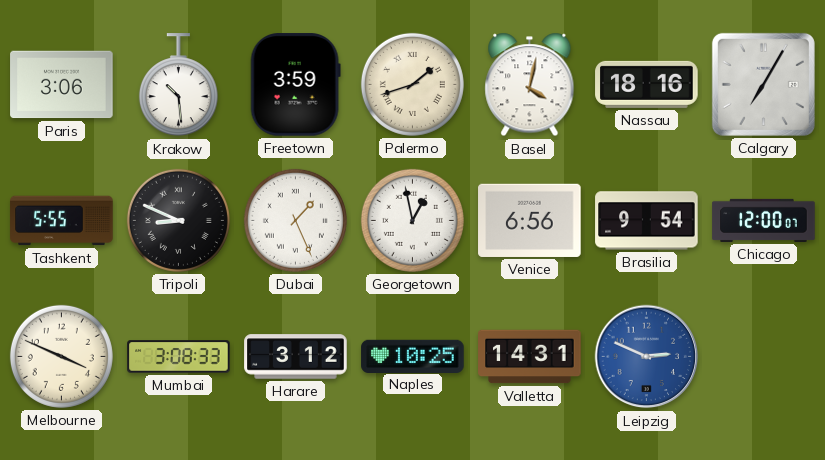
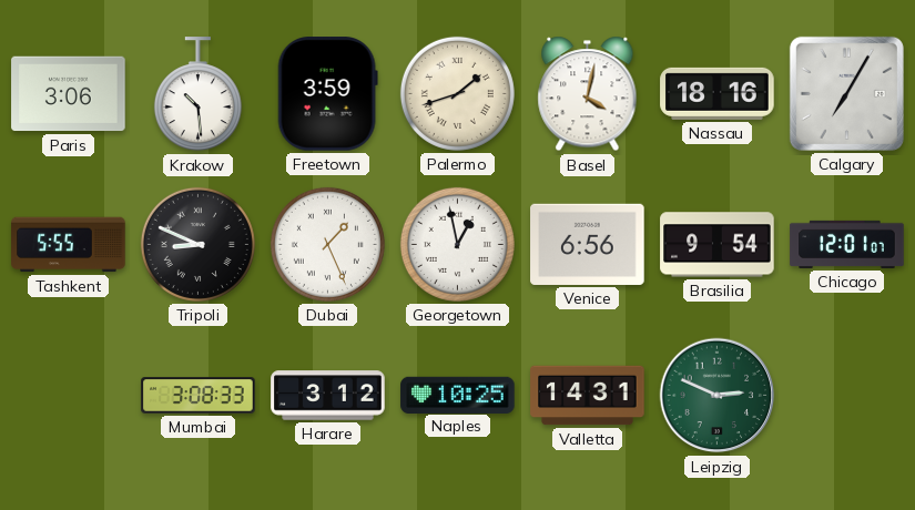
Chicago: 12:00 -> 12:01
Melbourne: 3:49 -> none
Leipzig dial: blue -> green
